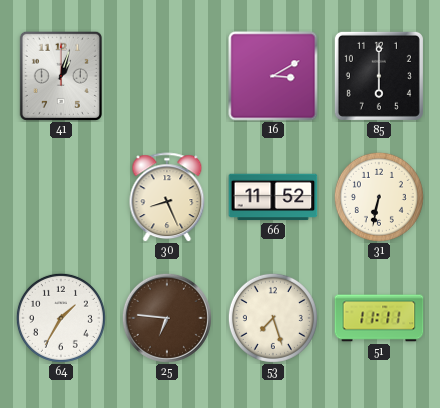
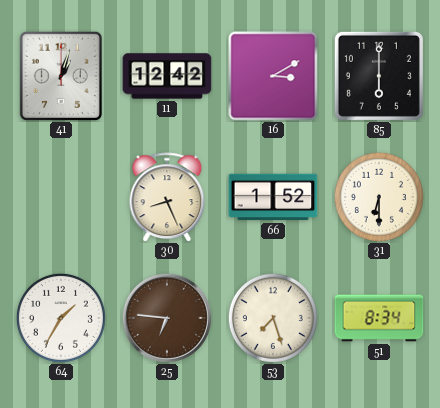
11: none -> 12:42
66: 11:52 -> 1:52
31: 6:32 -> 6:30
51: 11:11 -> 8:34
